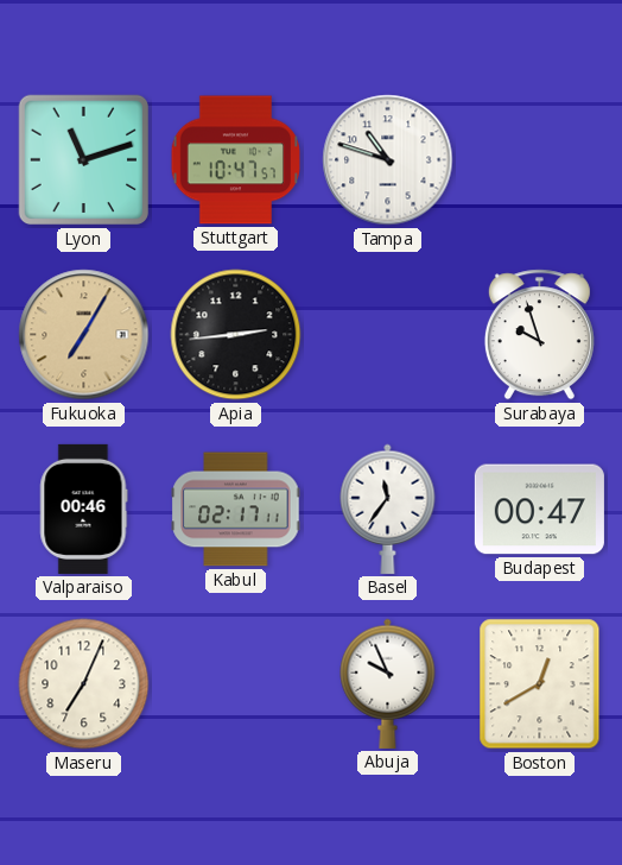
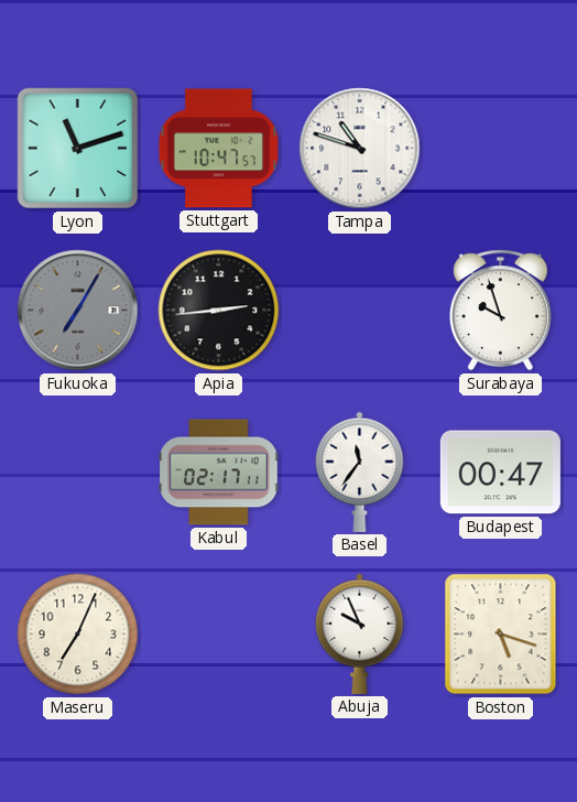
Fukuoka dial: champagne -> grey
Valparaiso: 00:46 -> none
Boston: 12:40 -> 5:18
